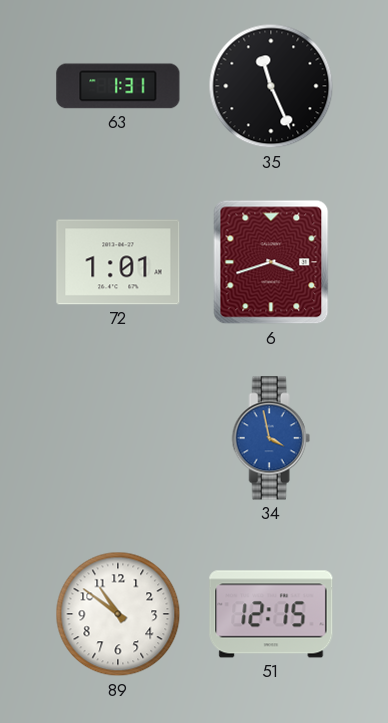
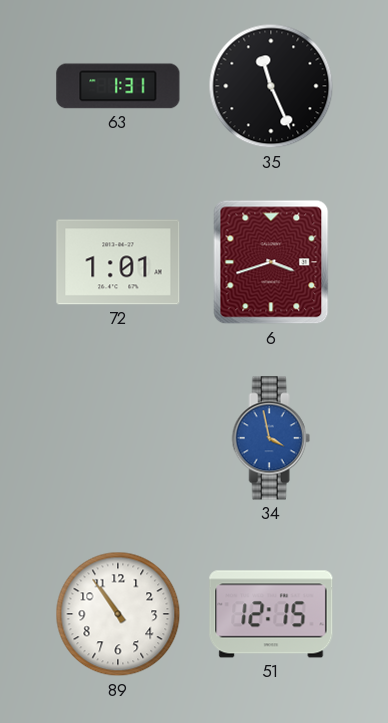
89: 10:51 -> 10:54
